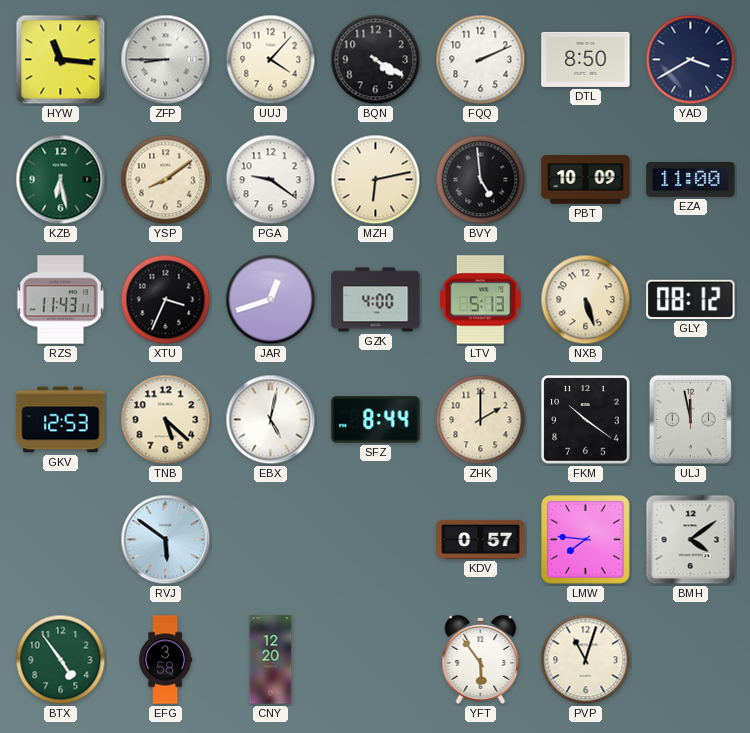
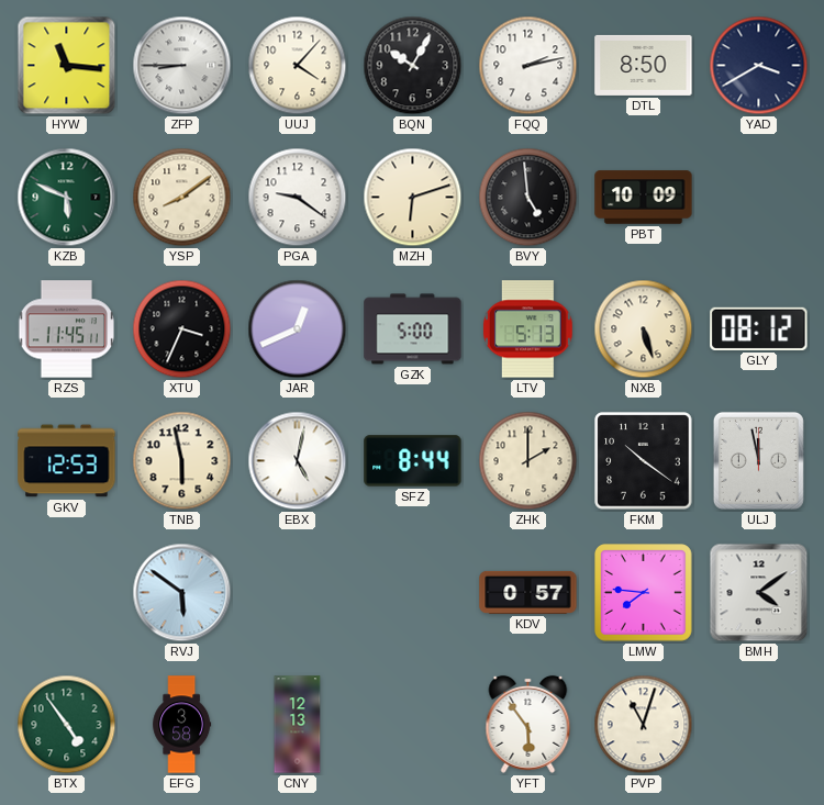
BQN: 4:20 -> 10:05
FQQ: 2:11 -> 2:13
KZB: 6:28 -> 5:49
MZH: 6:13 -> 6:12
EZA: 11:00 -> none
RZS: 11:43 -> 11:45
JAR: 12:42 -> 12:41
GZK: 4:00 -> 5:00
TNB: 5:22 -> 5:58
CNY: 12:20 -> 12:13
